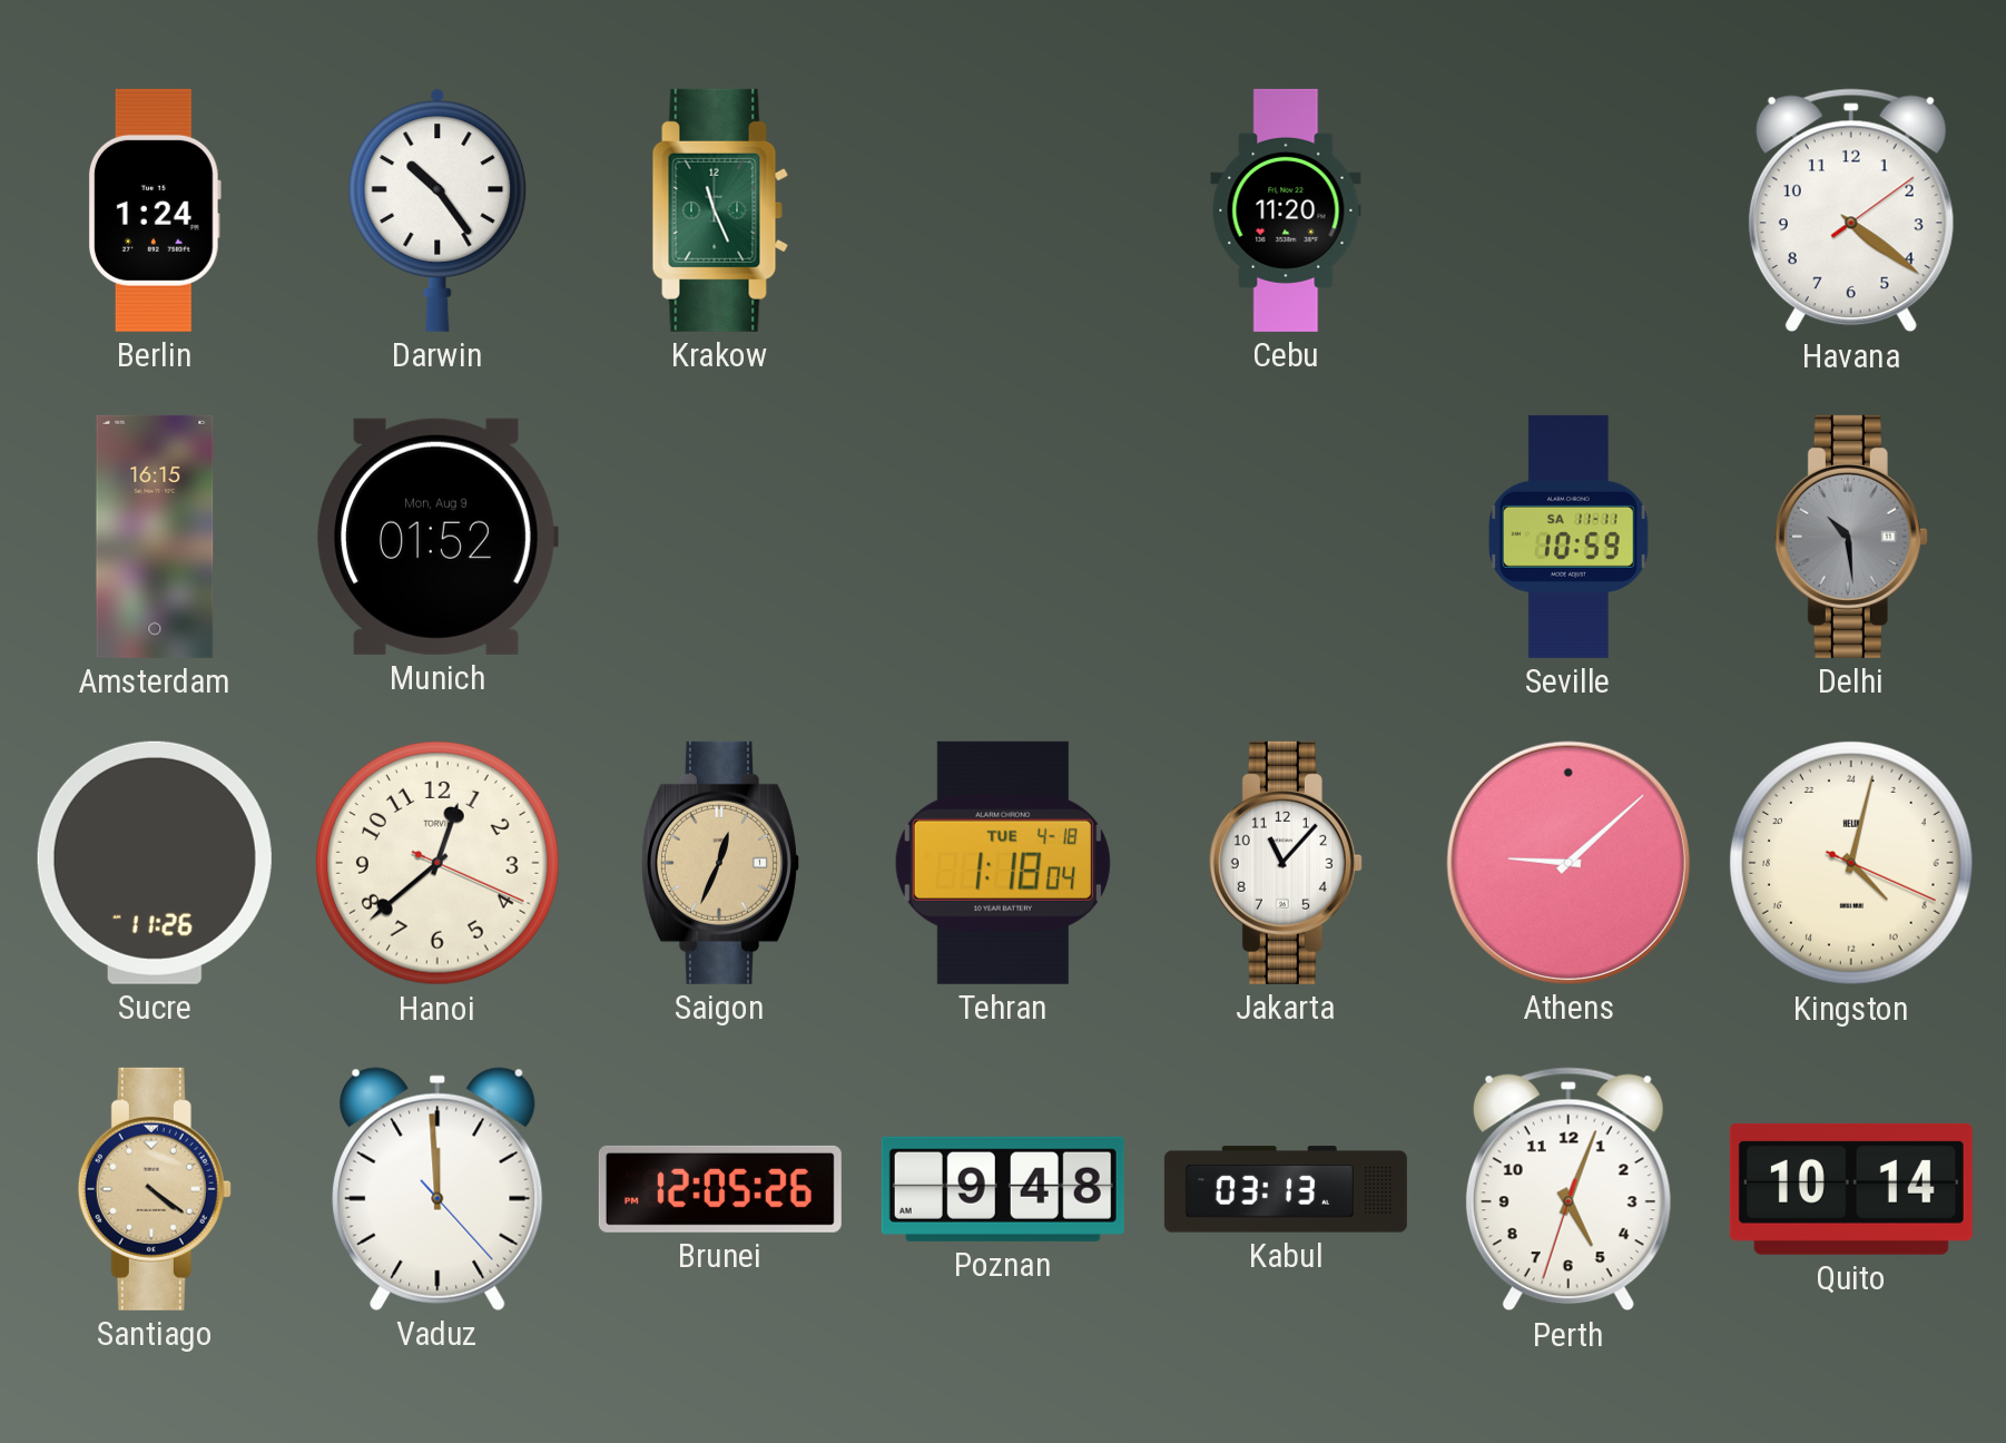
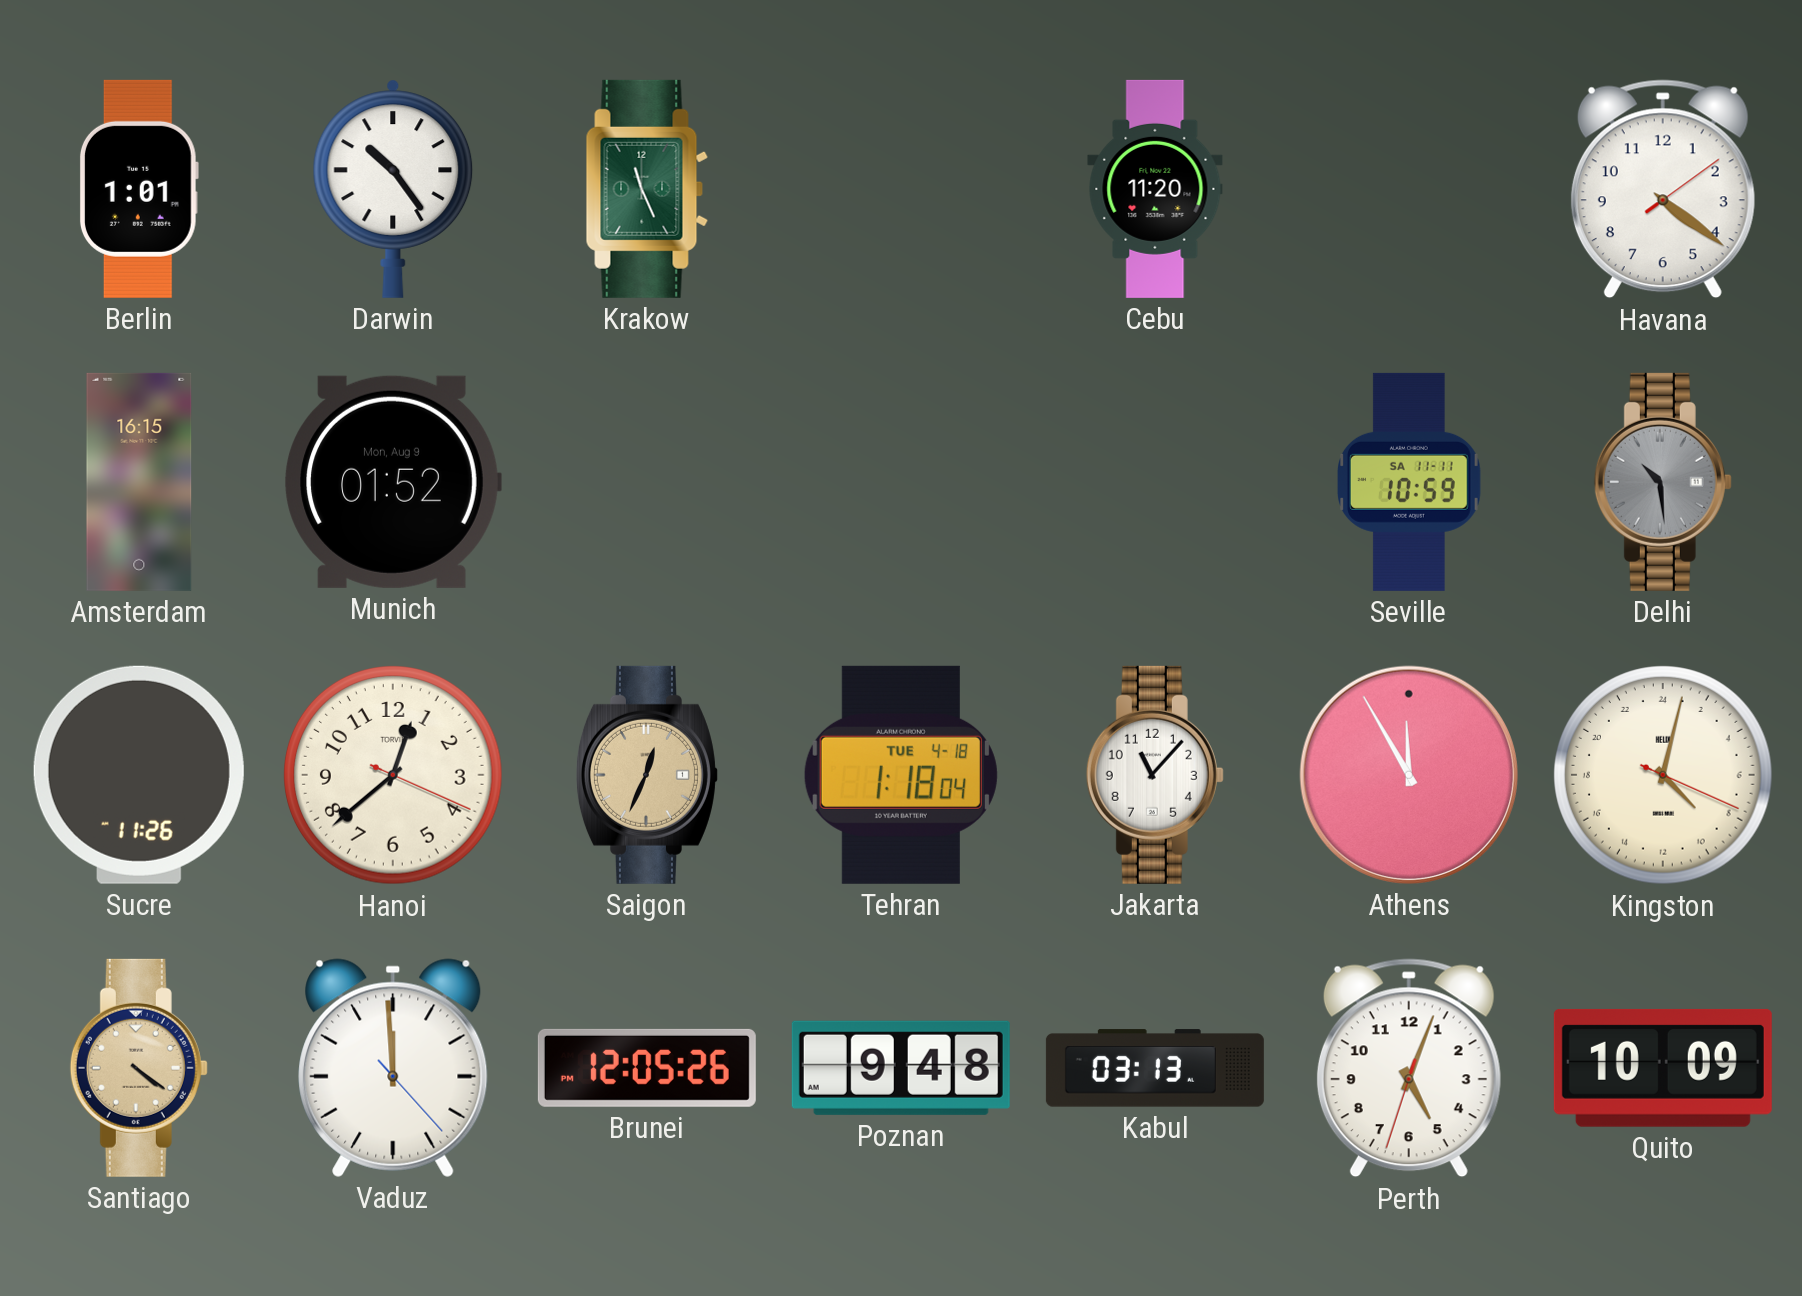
Berlin: 1:24 -> 1:01
Athens: 9:08 -> 11:55
Quito: 10:14 -> 10:09
